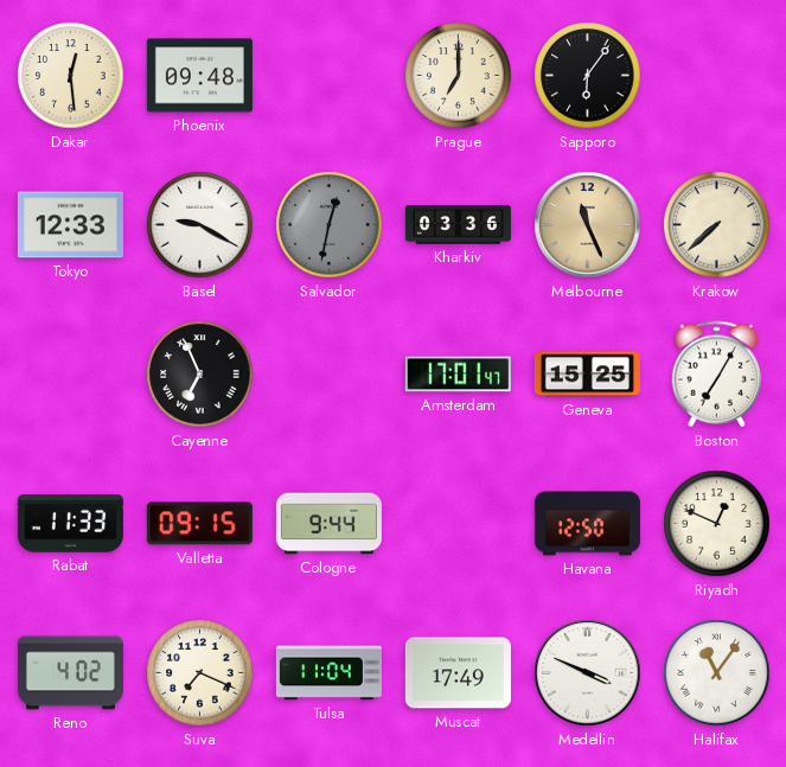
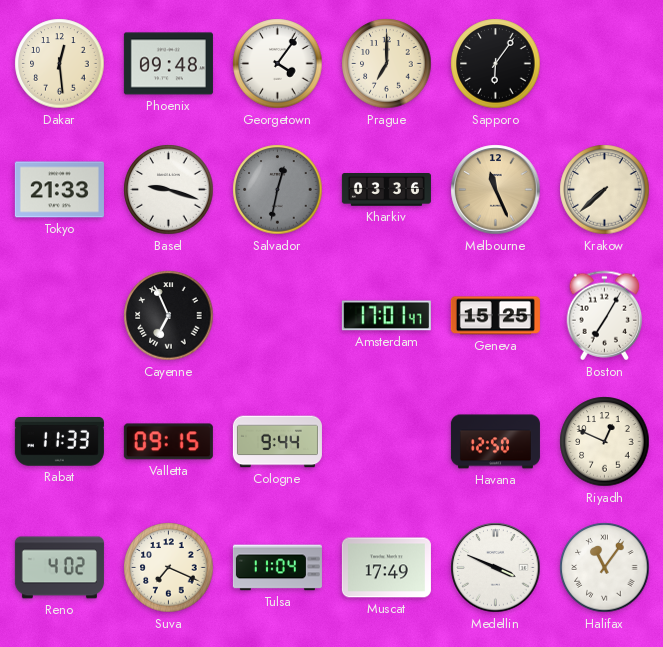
Georgetown: none -> 4:06
Tokyo: 12:33 -> 21:33
Basel: 9:20 -> 9:18
